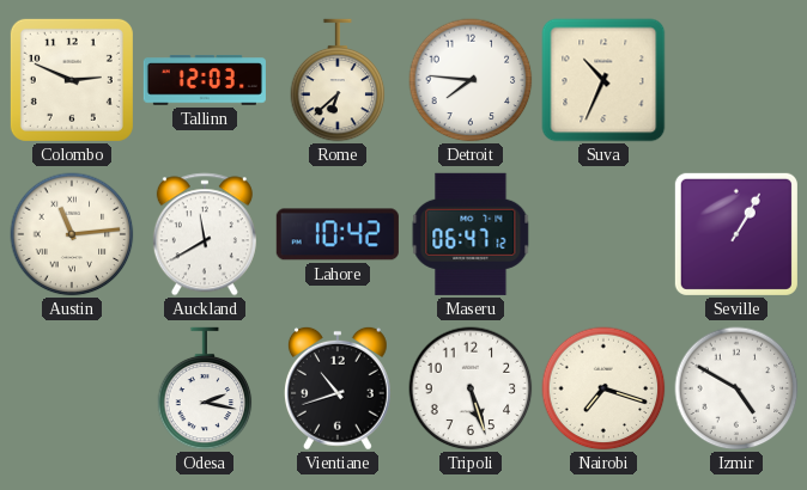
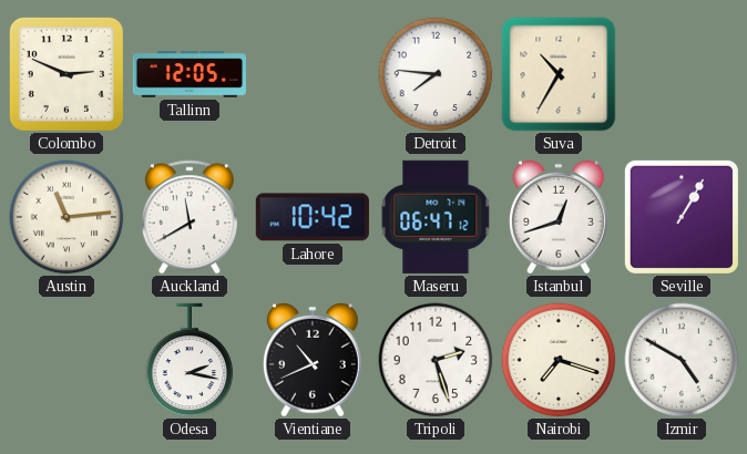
Tallinn: 12:03 -> 12:05
Rome: 6:38 -> none
Suva: 10:34 -> 10:35
Istanbul: none -> 12:42
Vientiane: 10:42 -> 10:41
Tripoli: 5:27 -> 2:27
